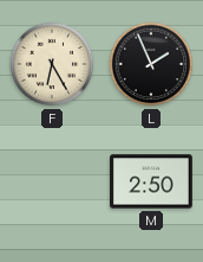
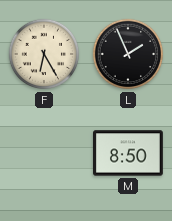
M: 2:50 -> 8:50
